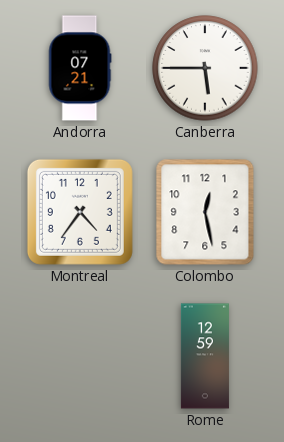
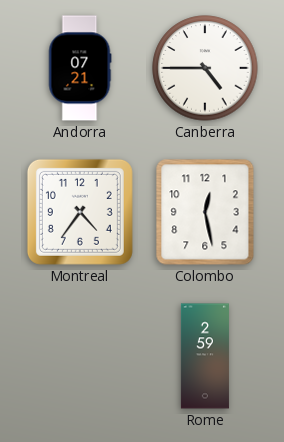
Canberra: 5:45 -> 4:45
Rome: 12:59 -> 2:59
